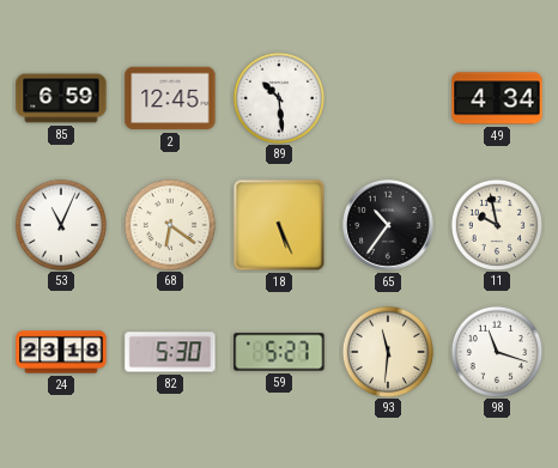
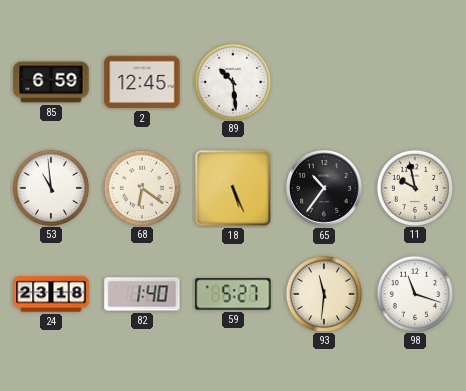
49: 4:34 -> none
53: 11:04 -> 10:59
82: 5:30 -> 1:40
